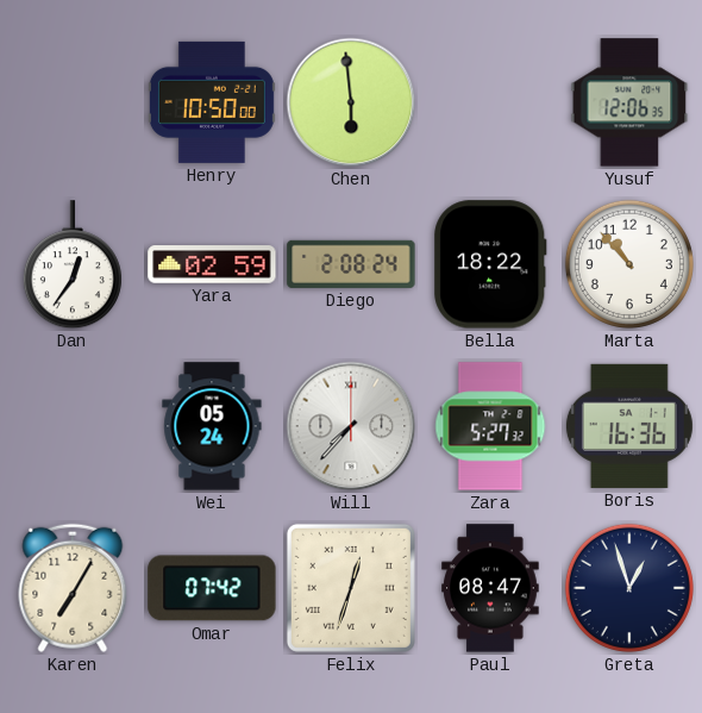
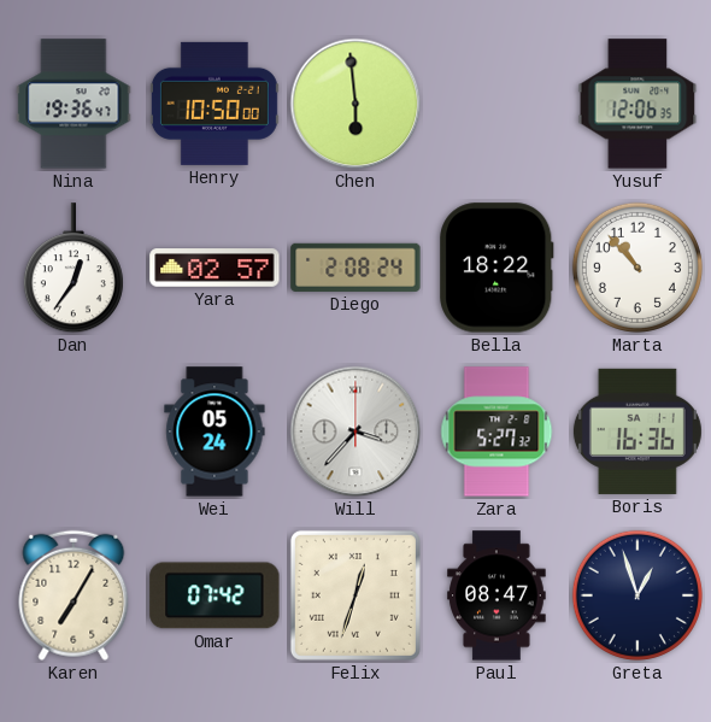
Nina: none -> 19:36
Yara: 02:59 -> 02:57
Will: 7:37 -> 3:37
